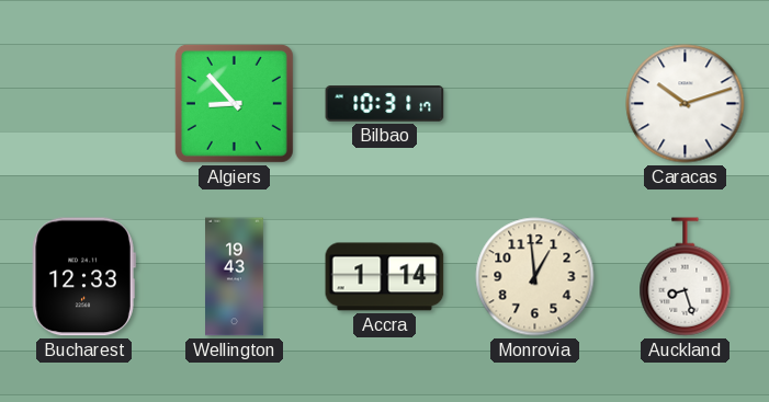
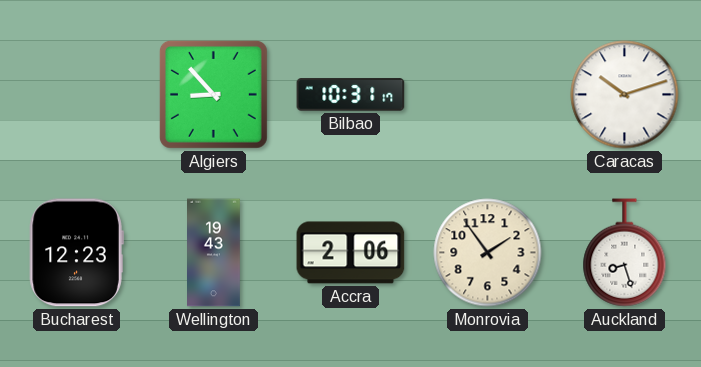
Bucharest: 12:33 -> 12:23
Accra: 1:14 -> 2:06
Monrovia: 12:59 -> 1:54
